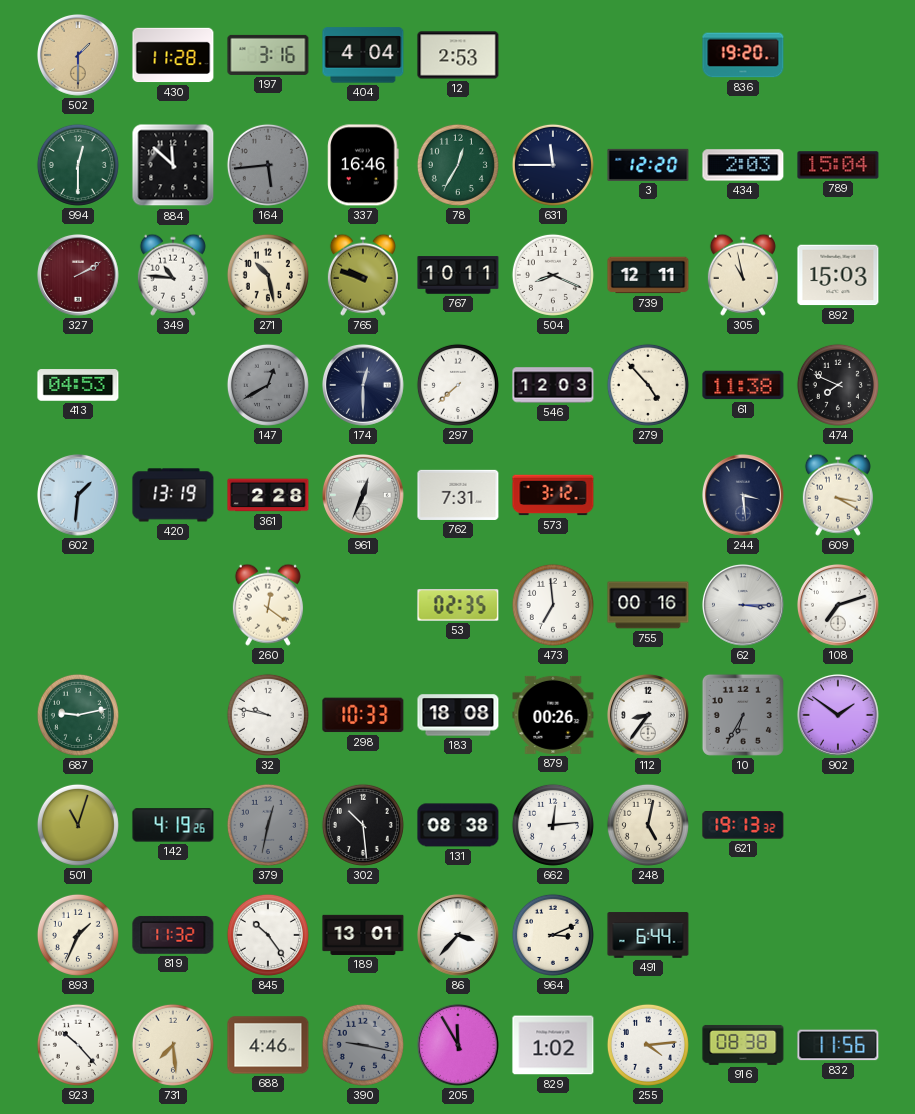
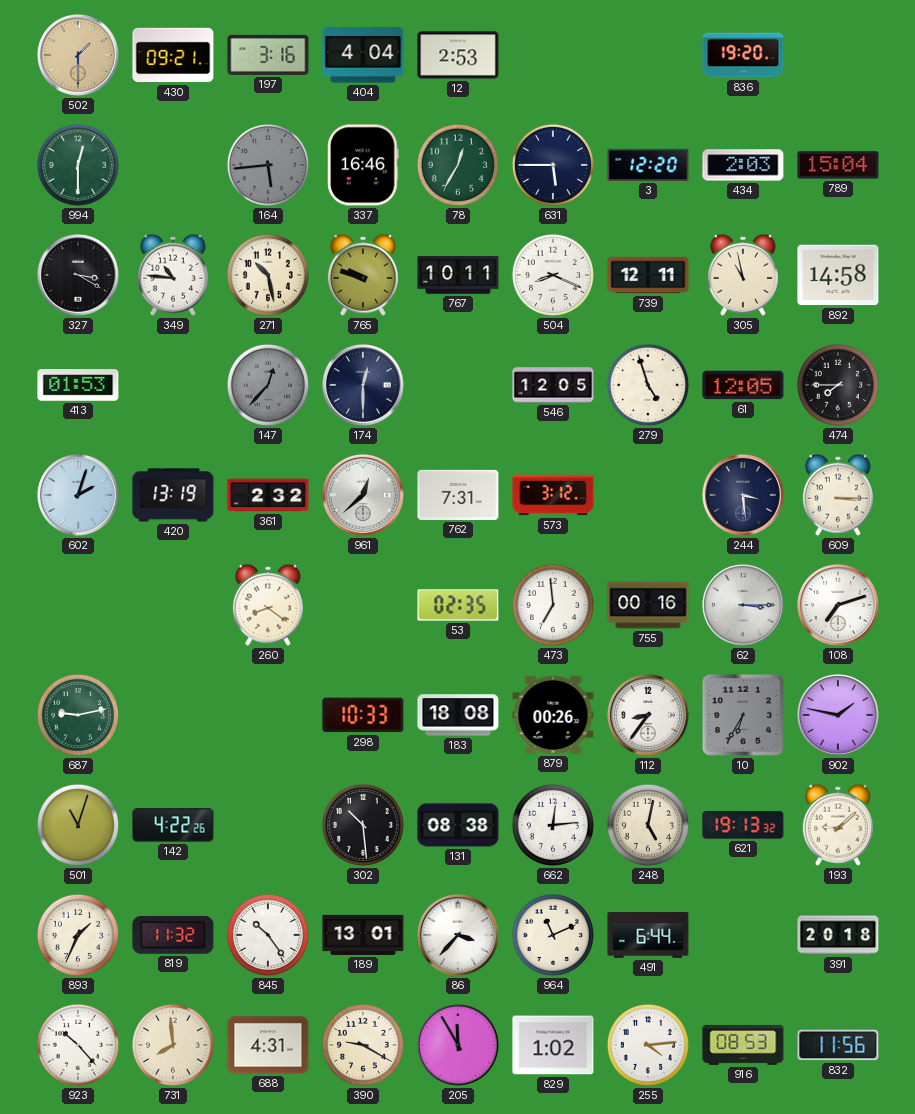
430: 11:28 -> 09:21
884: 11:52 -> none
631: 11:45 -> 5:45
327: 2:10 -> 3:20
327 dial: burgundy -> black
892: 15:03 -> 14:58
413: 04:53 -> 01:53
147: 12:40 -> 12:37
297: 7:38 -> none
546: 12:03 -> 12:05
279: 4:53 -> 4:57
61: 11:38 -> 12:05
474: 7:49 -> 7:45
602: 1:31 -> 2:03
361: 2:28 -> 2:32
961: 12:34 -> 12:38
609: 3:20 -> 3:15
260: 12:21 -> 8:21
32: 9:47 -> none
902: 1:51 -> 1:47
142: 4:19 -> 4:22
379: 12:32 -> none
193: none -> 9:08
964: 3:11 -> 11:11
391: none -> 20:18
731: 7:29 -> 7:59
688: 4:46 -> 4:31
390: 9:17 -> 9:20
390 dial: grey -> cream
916: 08:38 -> 08:53
